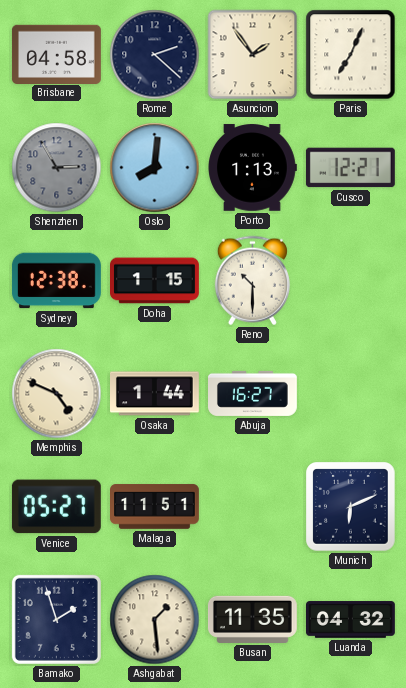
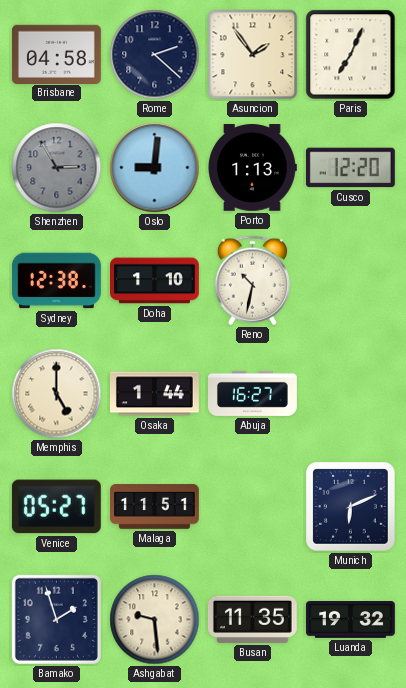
Oslo: 8:01 -> 9:01
Cusco: 12:21 -> 12:20
Doha: 1:15 -> 1:10
Reno: 10:30 -> 10:32
Memphis: 4:49 -> 5:00
Ashgabat: 1:29 -> 9:29
Luanda: 04:32 -> 19:32
